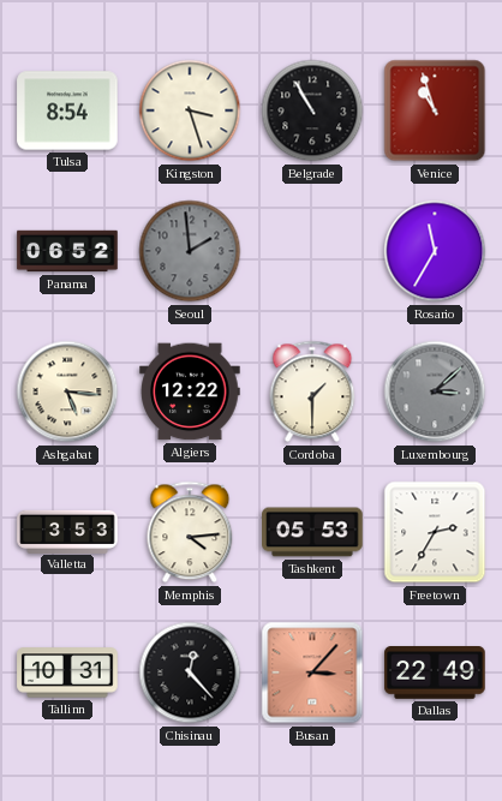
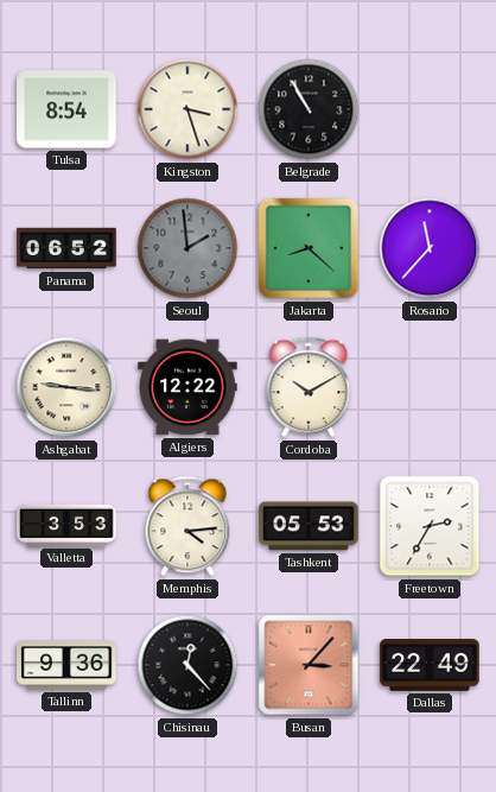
Venice: 10:57 -> none
Jakarta: none -> 8:22
Rosario: 11:35 -> 11:37
Ashgabat: 5:16 -> 9:16
Cordoba: 1:30 -> 10:10
Luxembourg: 3:08 -> none
Tallinn: 10:31 -> 9:36
